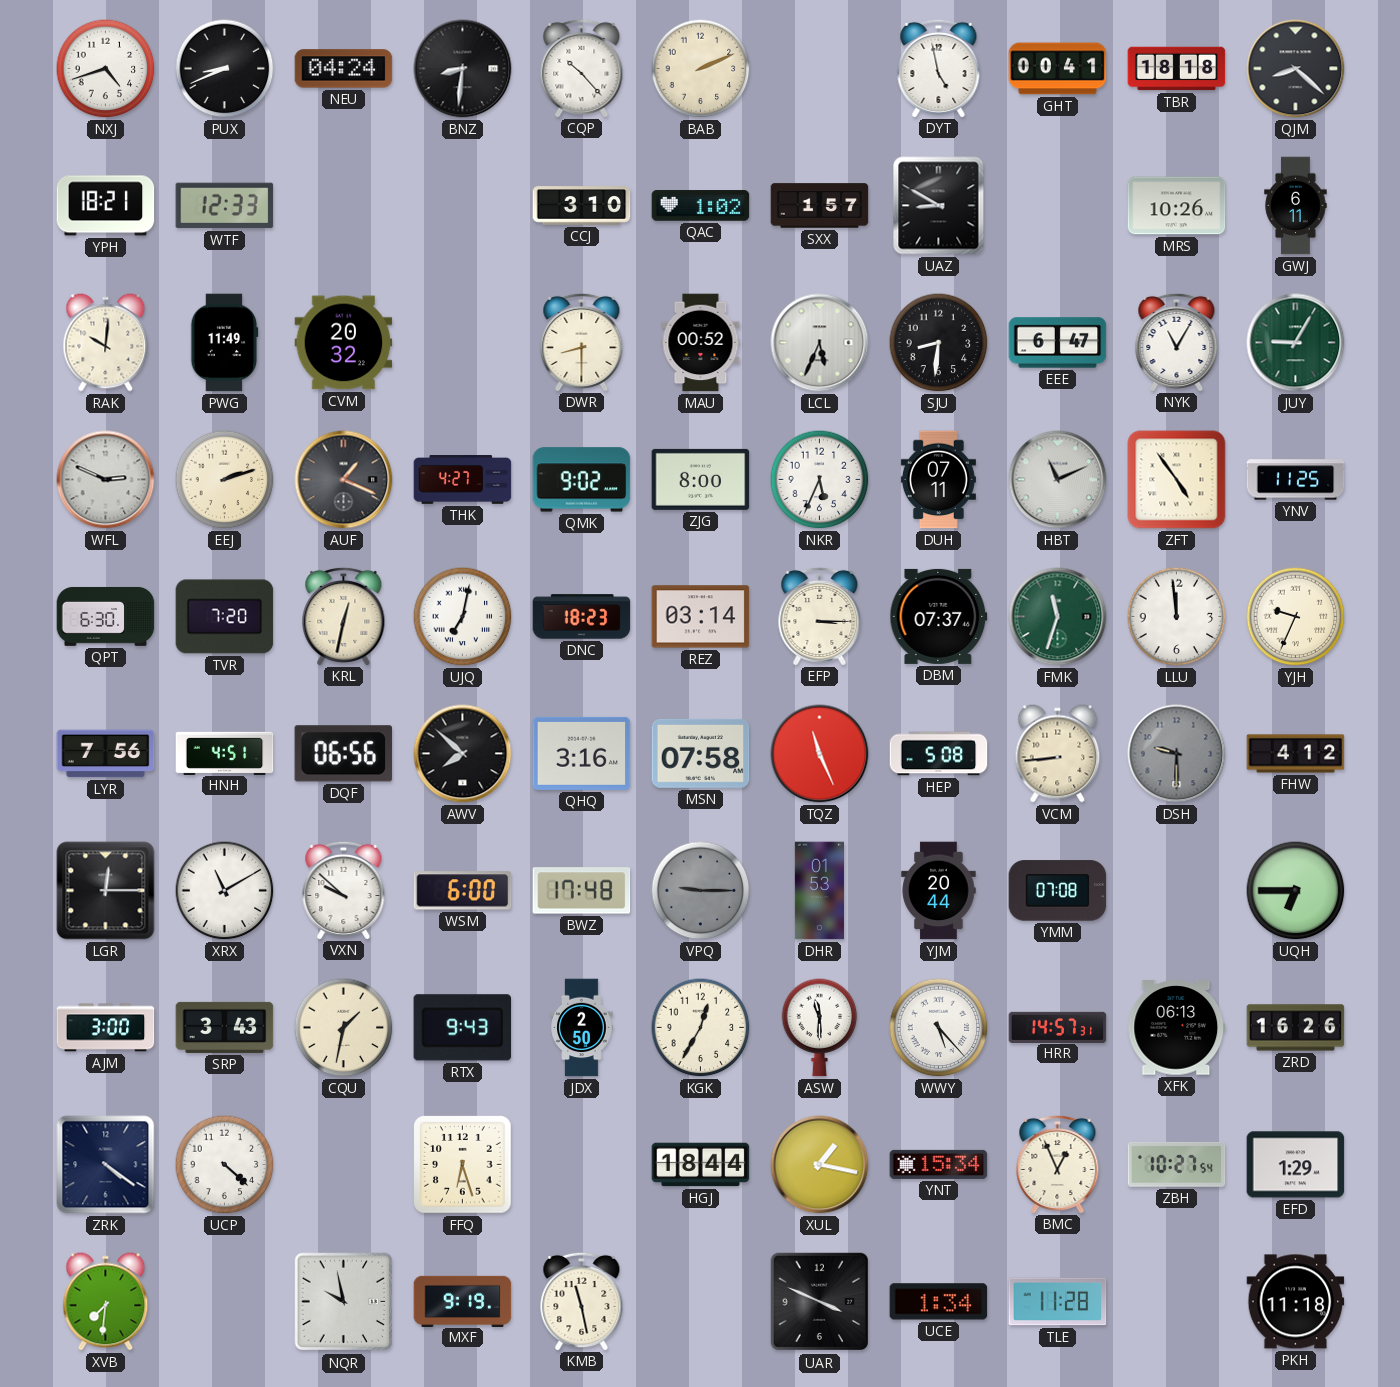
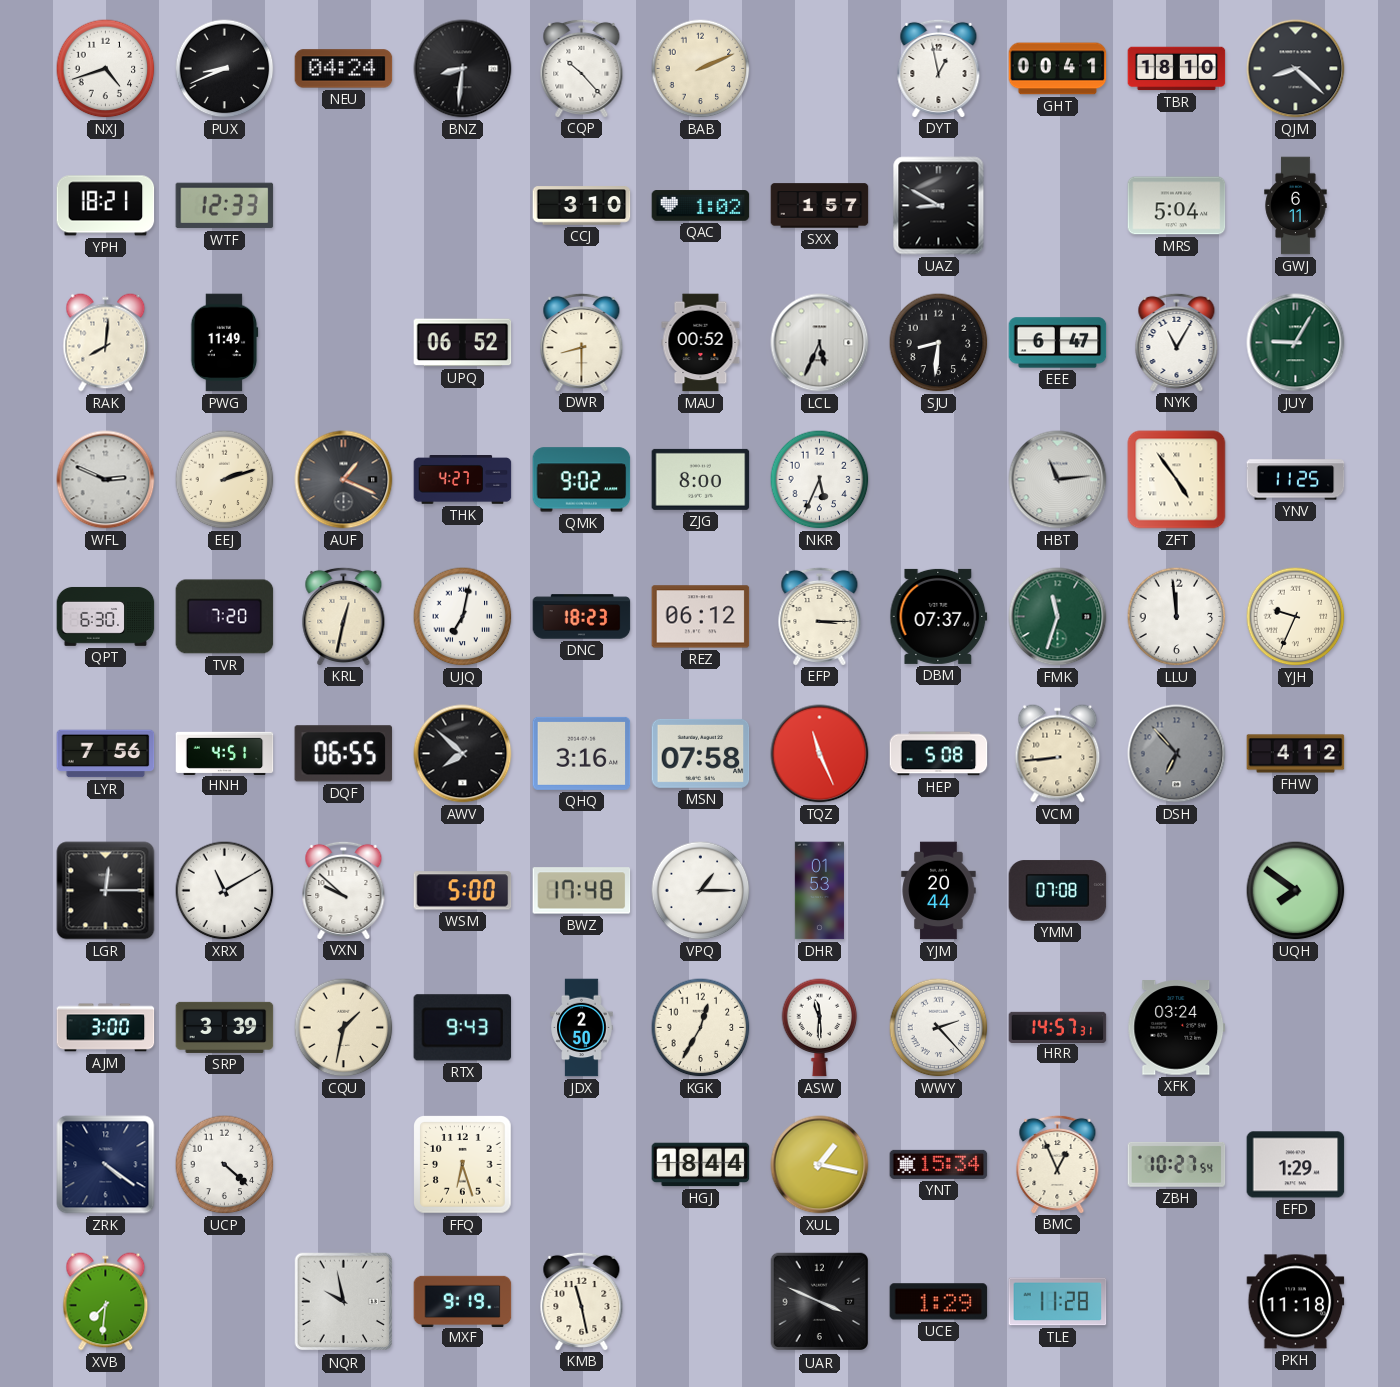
DYT: 4:58 -> 12:58
TBR: 18:18 -> 18:10
MRS: 10:26 -> 5:04
RAK: 10:01 -> 8:01
CVM: 20:32 -> none
UPQ: none -> 06:52
DUH: 07:11 -> none
HBT: 11:11 -> 11:14
REZ: 03:14 -> 06:12
DQF: 06:56 -> 06:55
DSH: 9:30 -> 6:53
WSM: 6:00 -> 5:00
VPQ: 9:15 -> 1:15
VPQ dial: grey -> white
UQH: 6:45 -> 7:51
SRP: 3:43 -> 3:39
WWY: 5:23 -> 2:23
XFK: 06:13 -> 03:24
ZRD: 16:26 -> none
UCE: 1:34 -> 1:29
